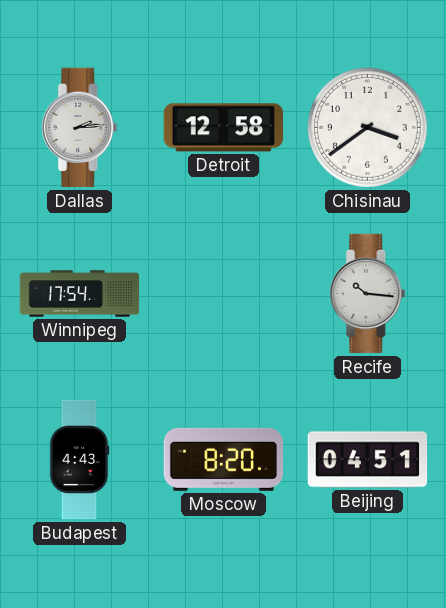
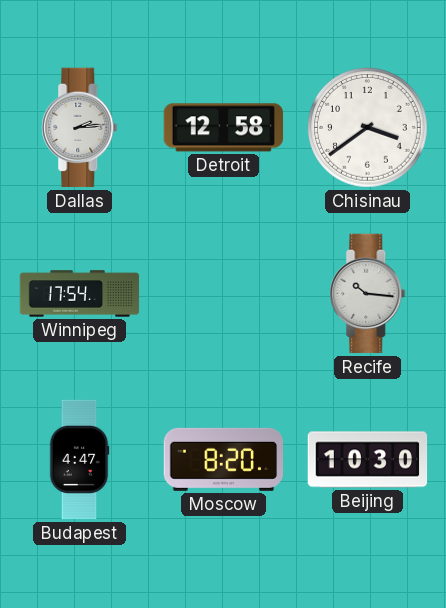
Budapest: 4:43 -> 4:47
Beijing: 04:51 -> 10:30
